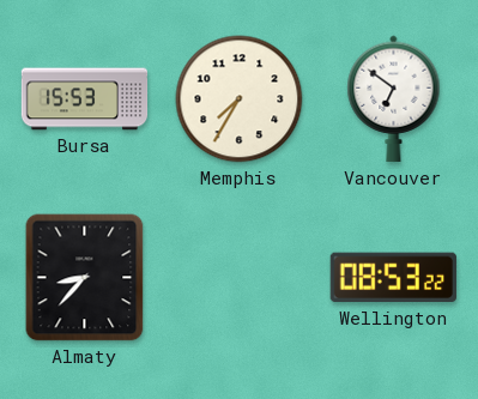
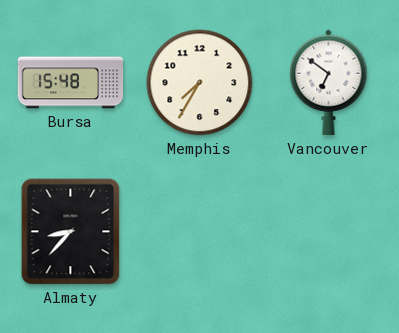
Bursa: 15:53 -> 15:48
Wellington: 08:53 -> none
